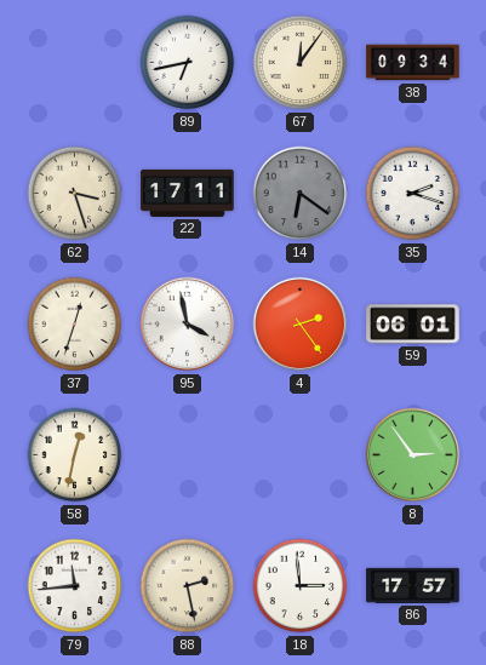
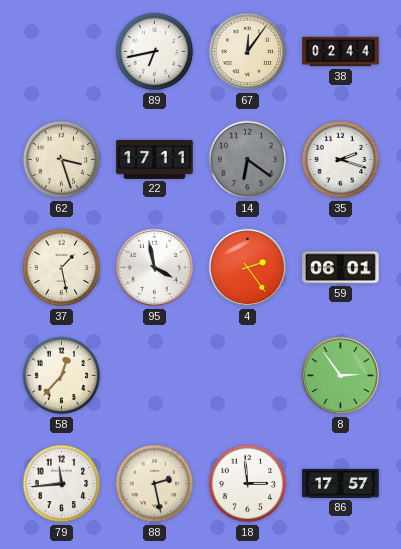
38: 09:34 -> 02:44
37: 12:33 -> 1:28
58: 12:32 -> 12:37
